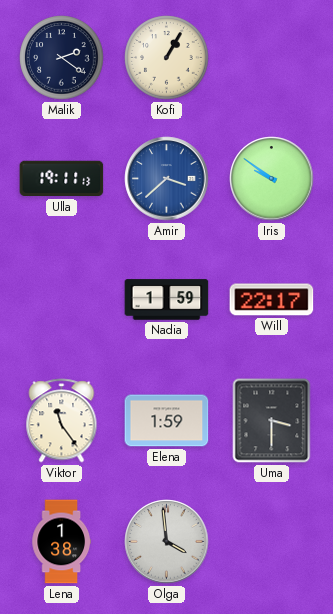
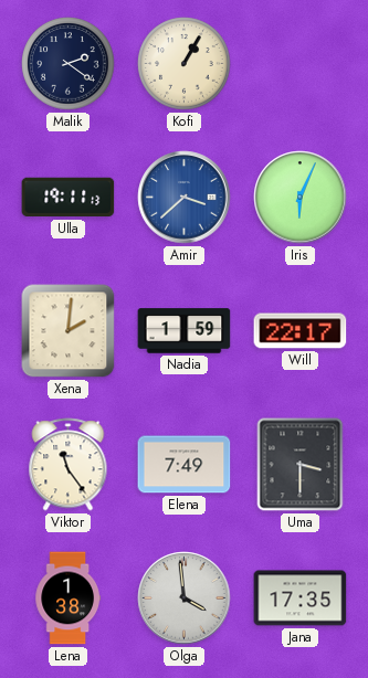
Iris: 9:51 -> 6:04
Xena: none -> 2:01
Elena: 1:59 -> 7:49
Jana: none -> 17:35
